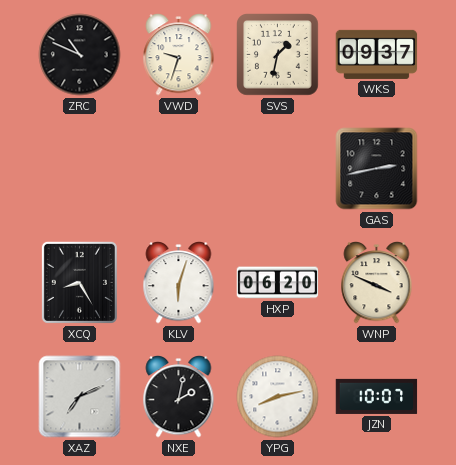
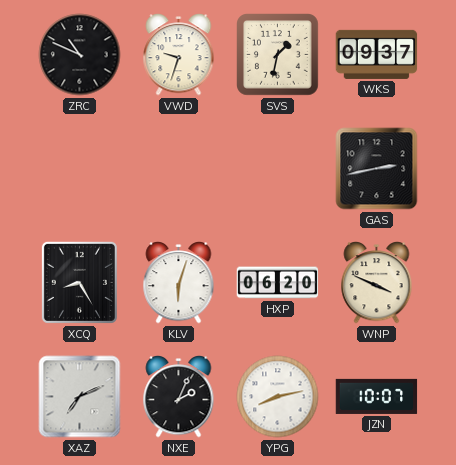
NXE: 2:02 -> 2:04
